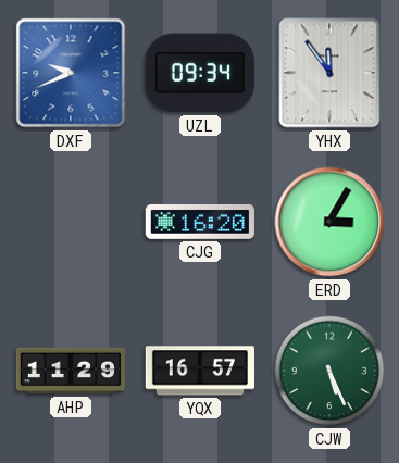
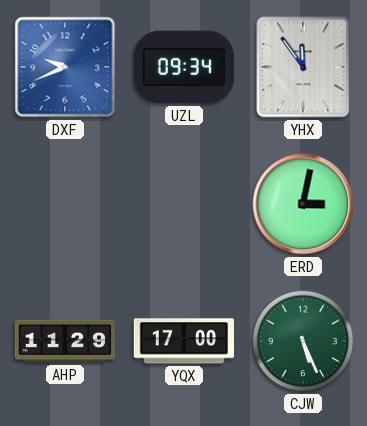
CJG: 16:20 -> none
ERD: 3:05 -> 3:02
YQX: 16:57 -> 17:00
